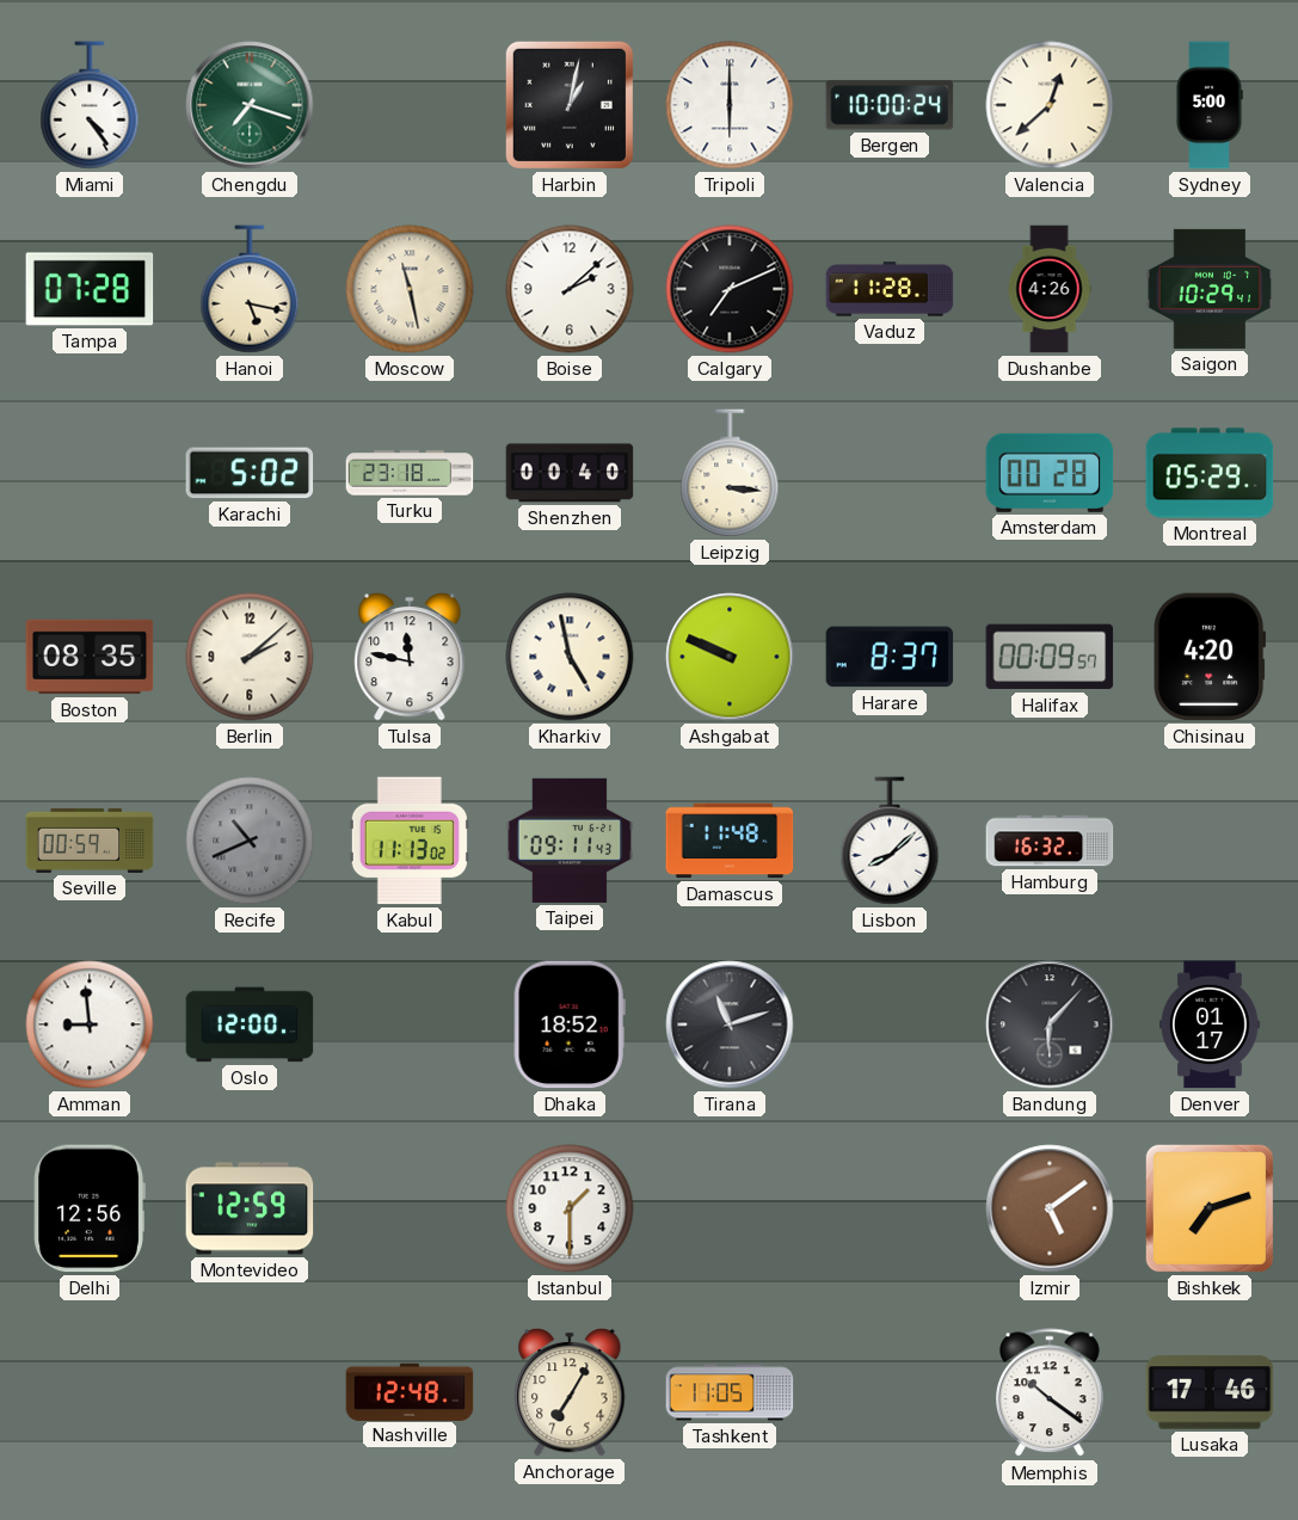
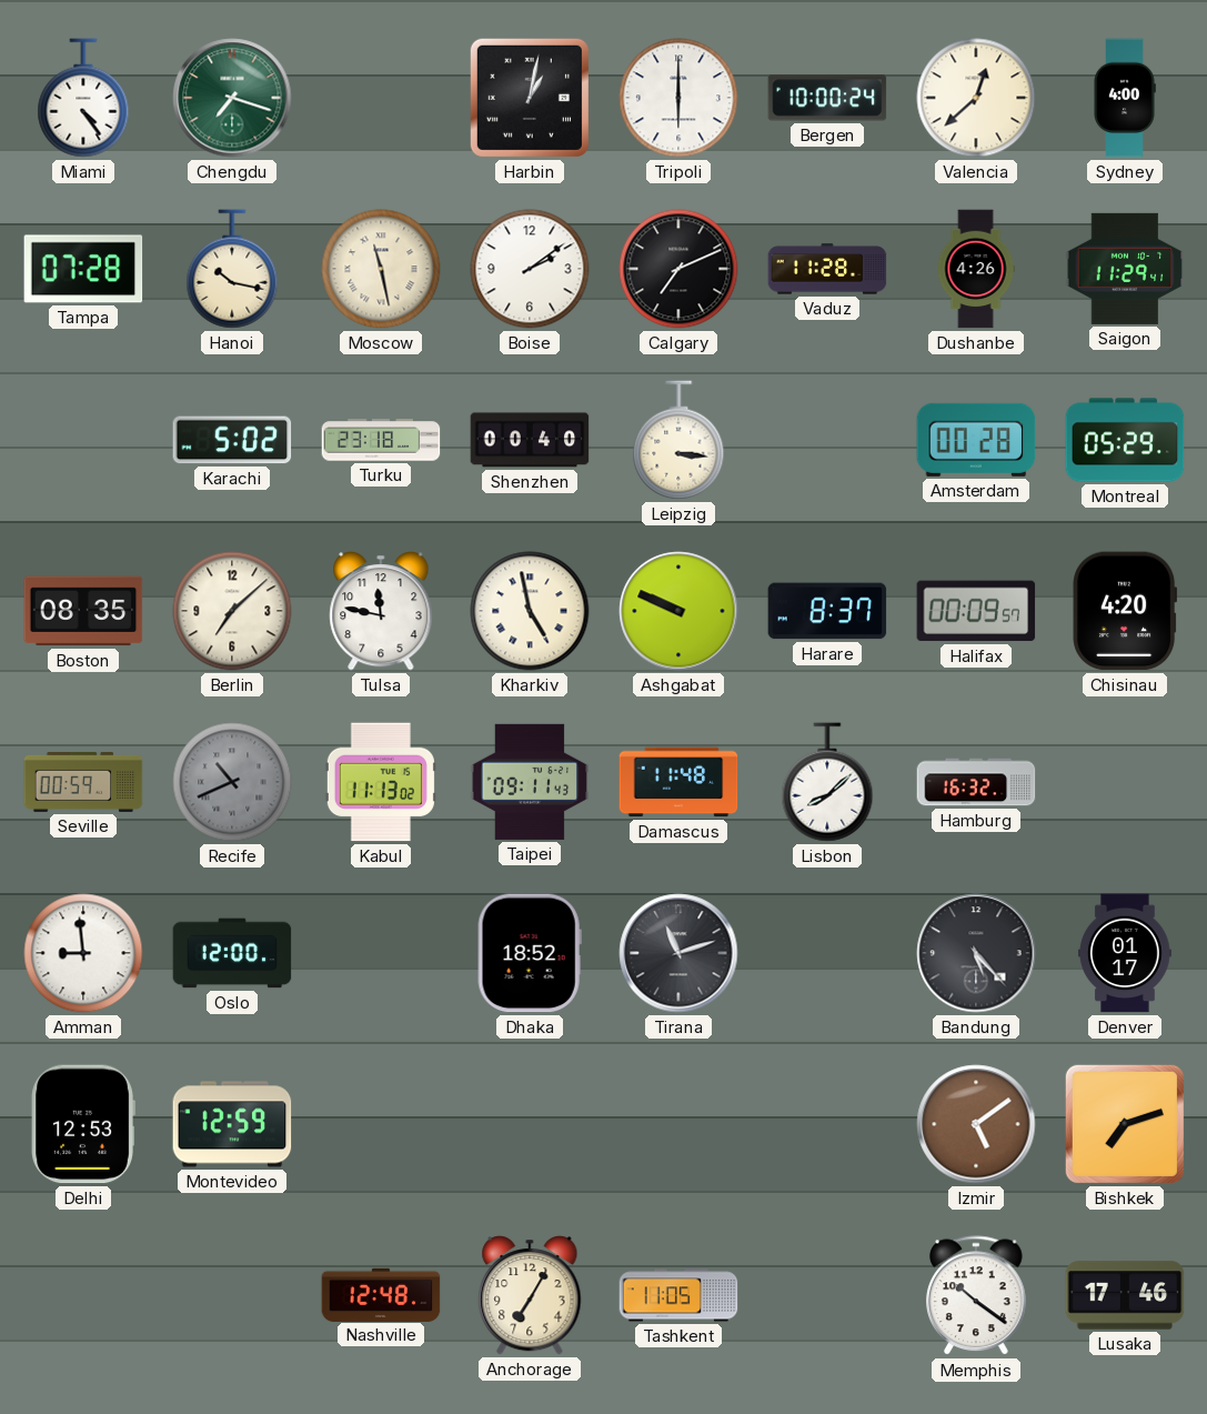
Sydney: 5:00 -> 4:00
Hanoi: 5:17 -> 10:17
Boise: 2:08 -> 2:09
Saigon: 10:29 -> 11:29
Berlin: 2:08 -> 7:08
Bandung: 6:07 -> 5:23
Delhi: 12:56 -> 12:53
Istanbul: 1:30 -> none
